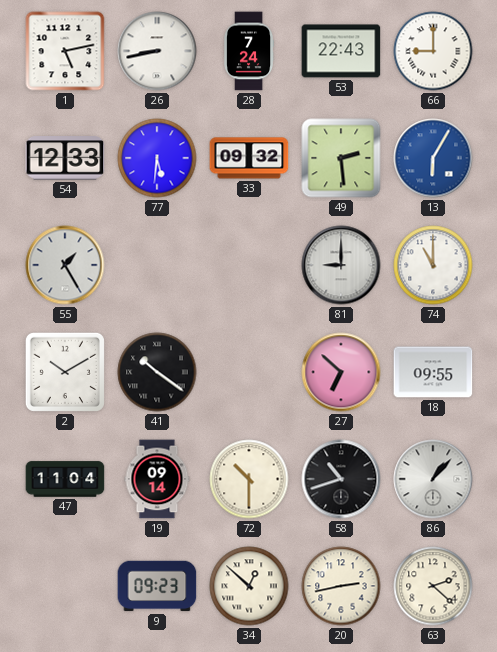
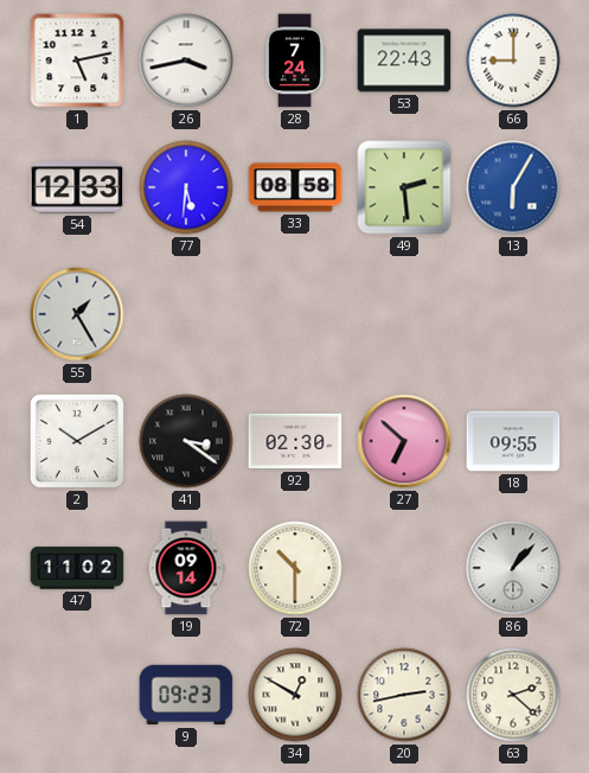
26: 8:43 -> 3:43
33: 09:32 -> 08:58
81: 9:00 -> none
74: 11:00 -> none
41: 10:21 -> 3:21
92: none -> 02:30
47: 11:04 -> 11:02
58: 10:42 -> none
34: 12:52 -> 12:50
